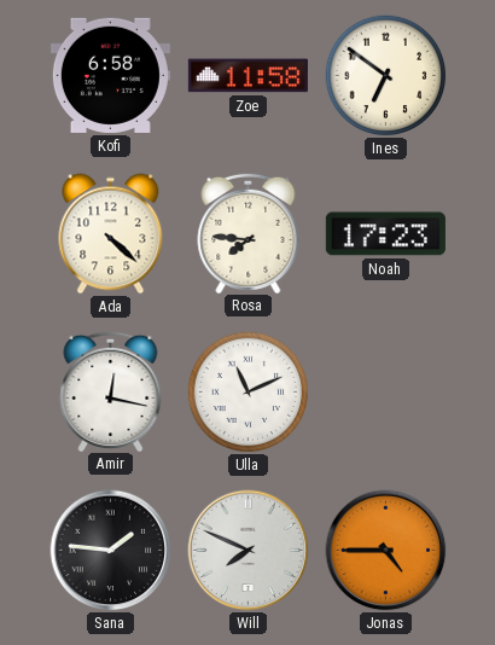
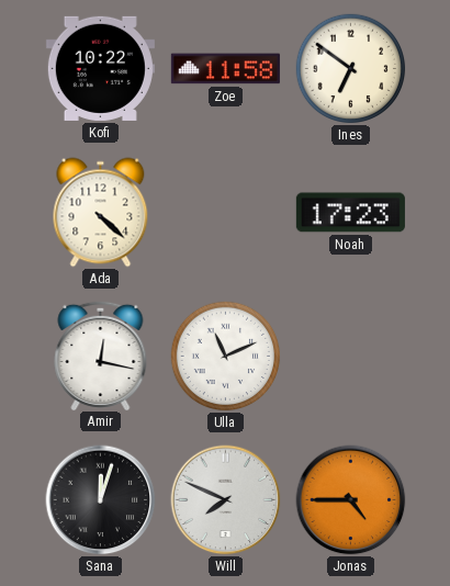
Kofi: 6:58 -> 10:22
Rosa: 7:46 -> none
Sana: 1:46 -> 12:03
